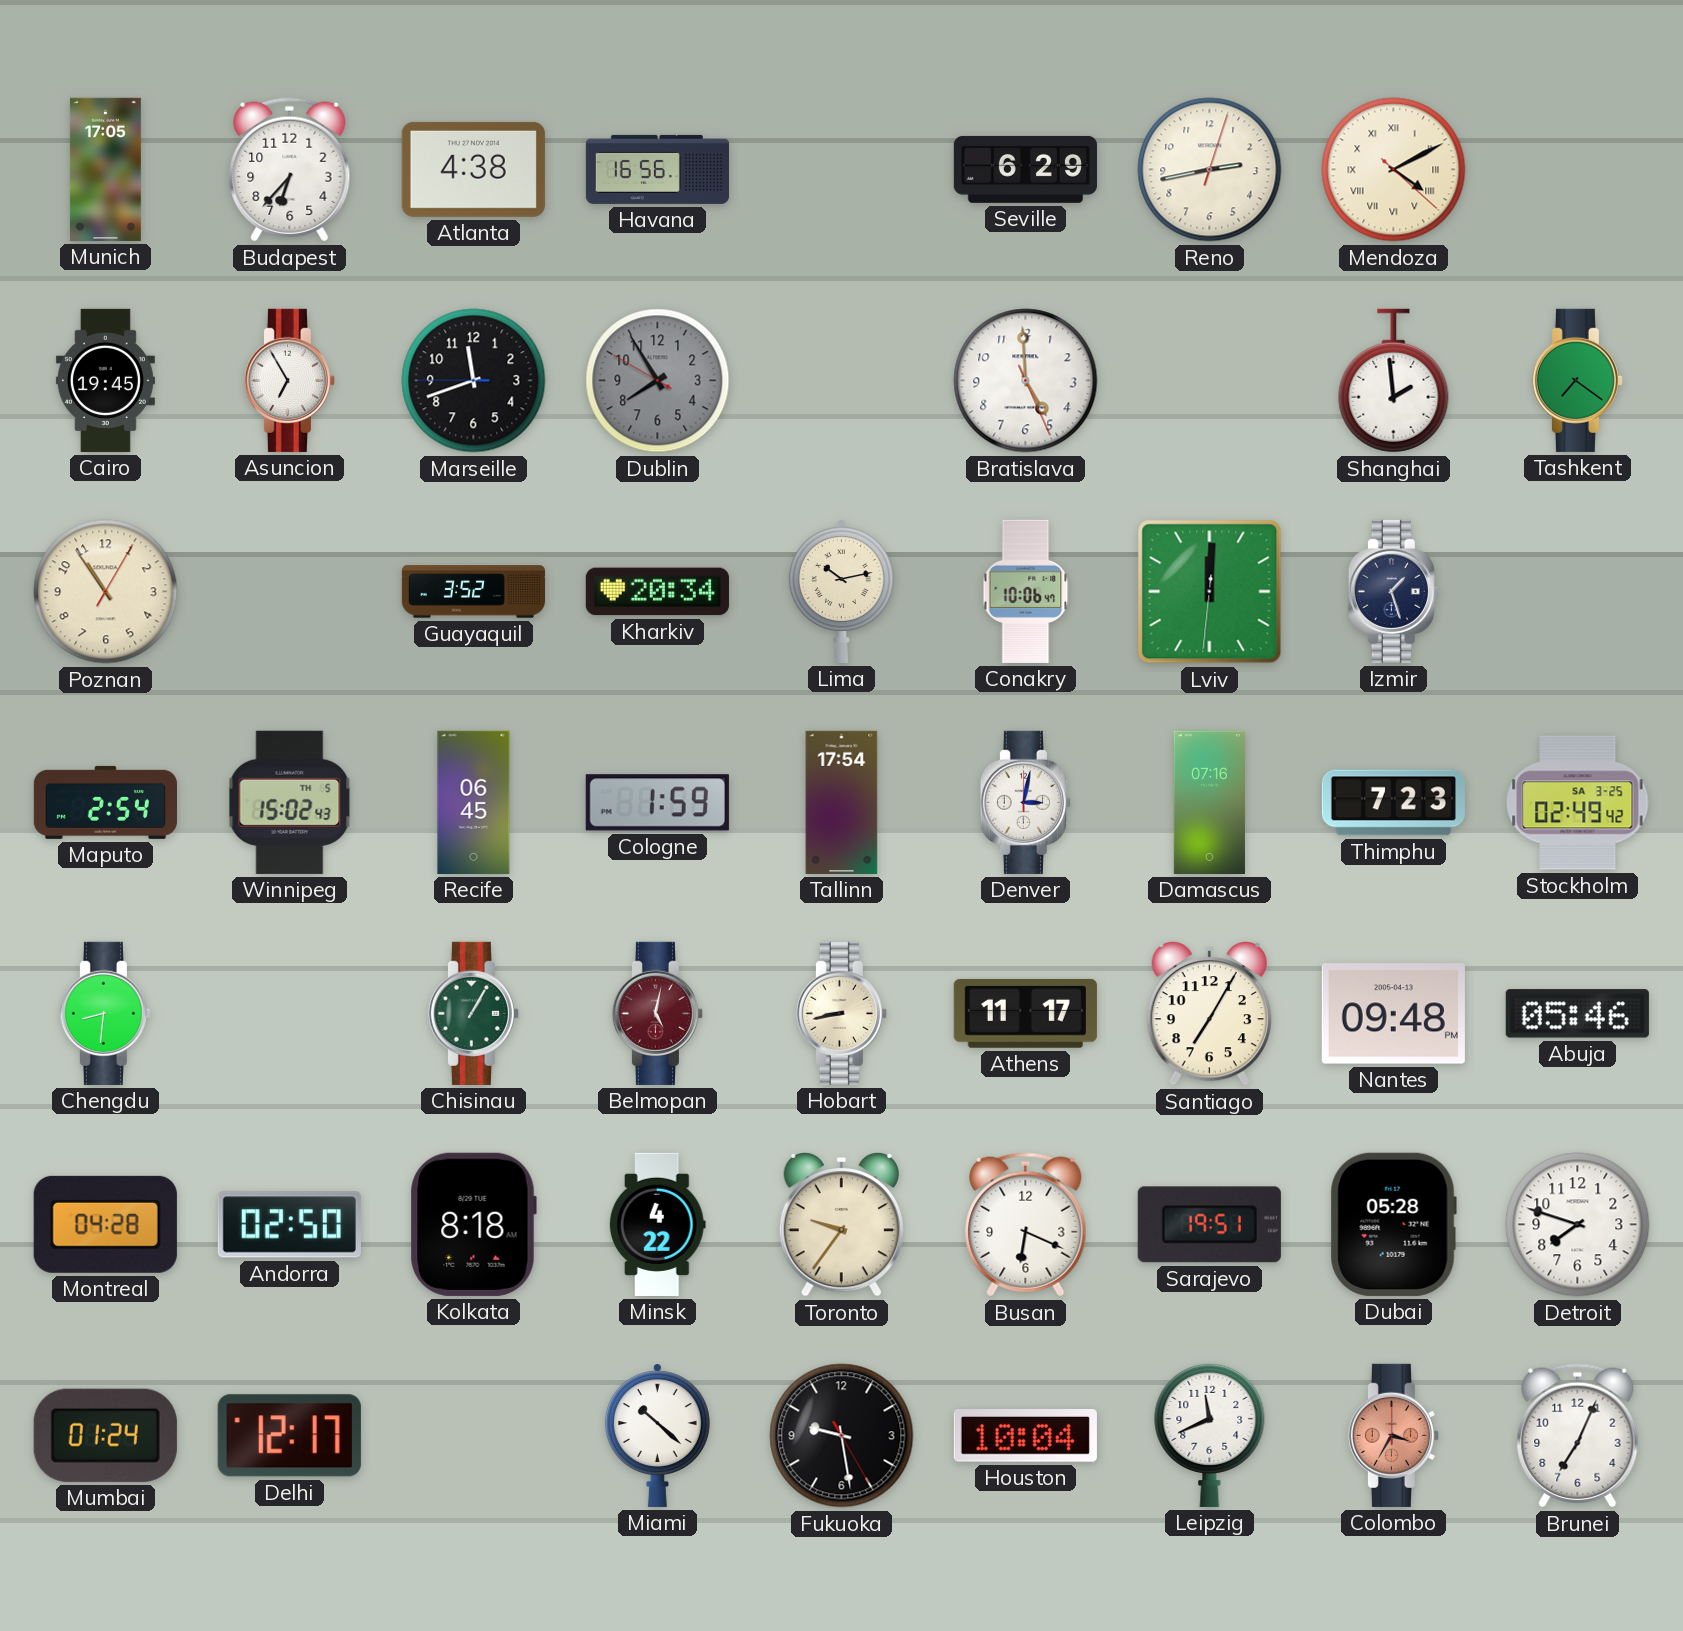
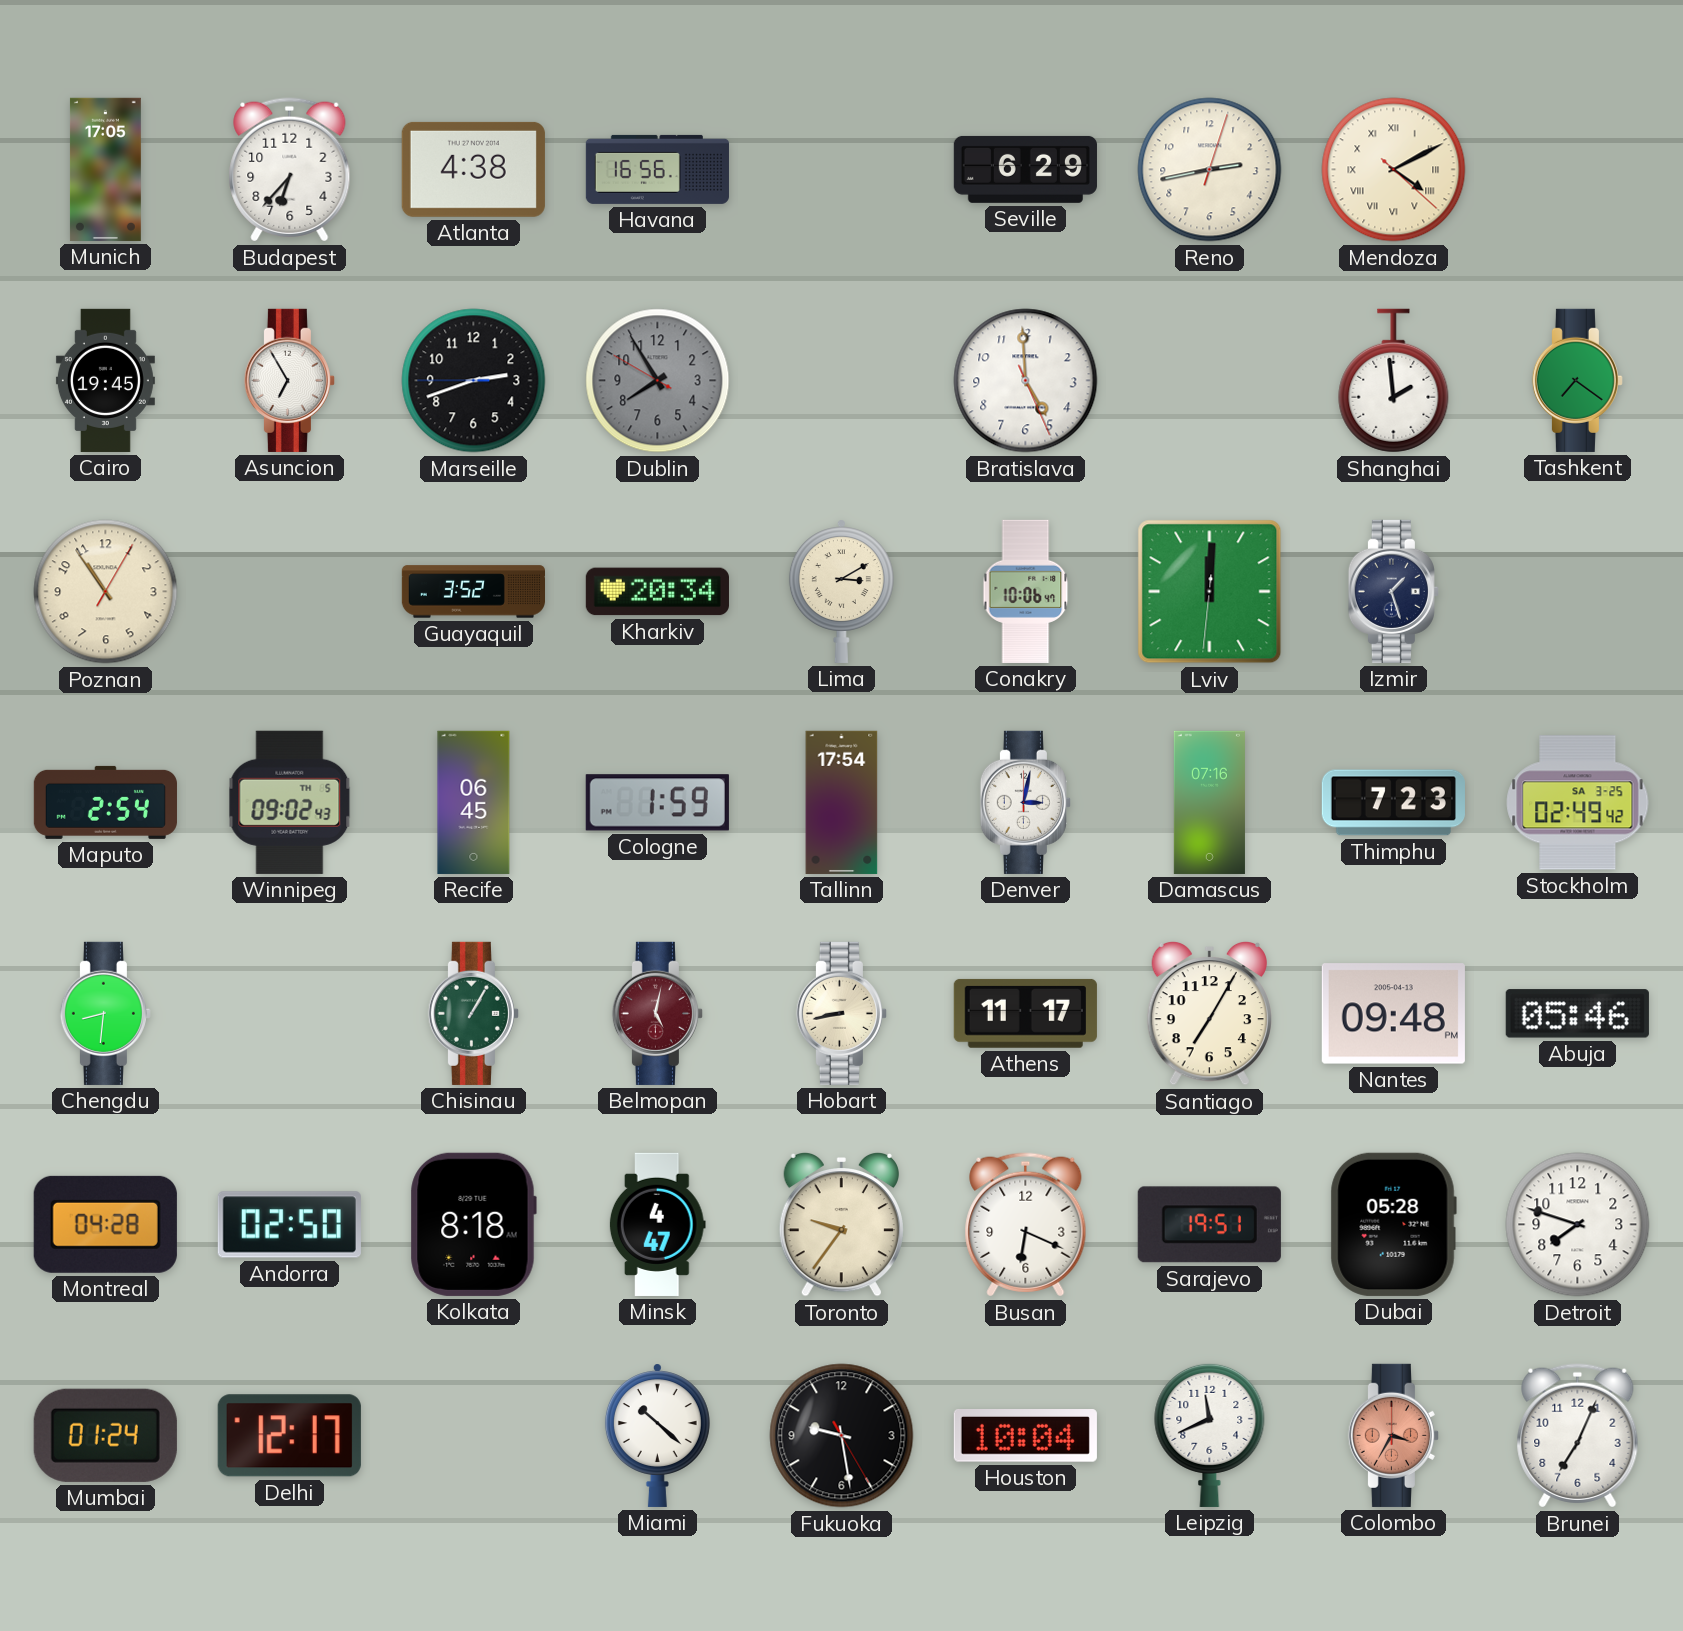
Marseille: 11:41 -> 2:41
Lima: 10:13 -> 3:10
Winnipeg: 15:02 -> 09:02
Minsk: 4:22 -> 4:47
